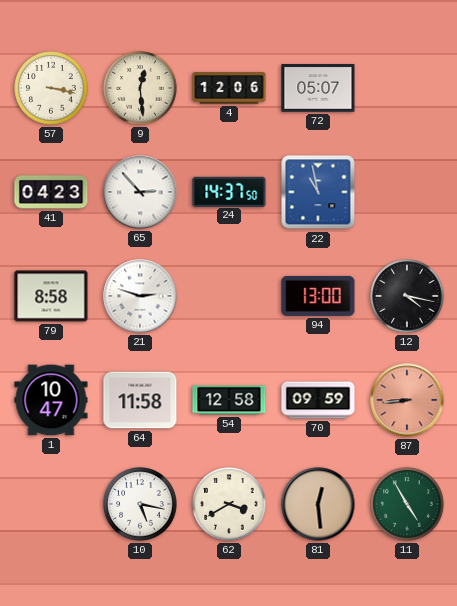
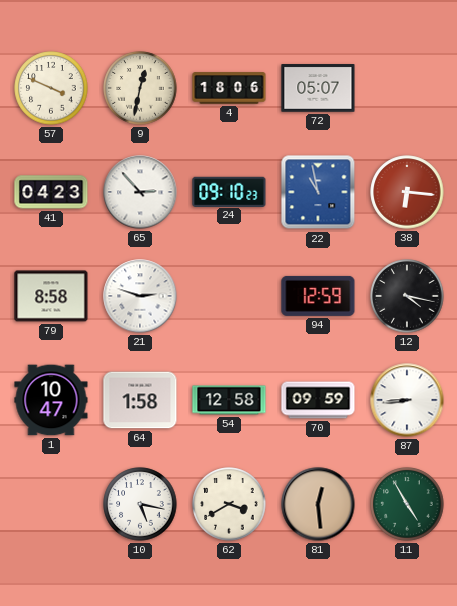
57: 3:17 -> 3:49
9: 12:29 -> 12:32
4: 12:06 -> 18:06
24: 14:37 -> 09:10
38: none -> 6:16
94: 13:00 -> 12:59
64: 11:58 -> 1:58
87 dial: salmon -> white
